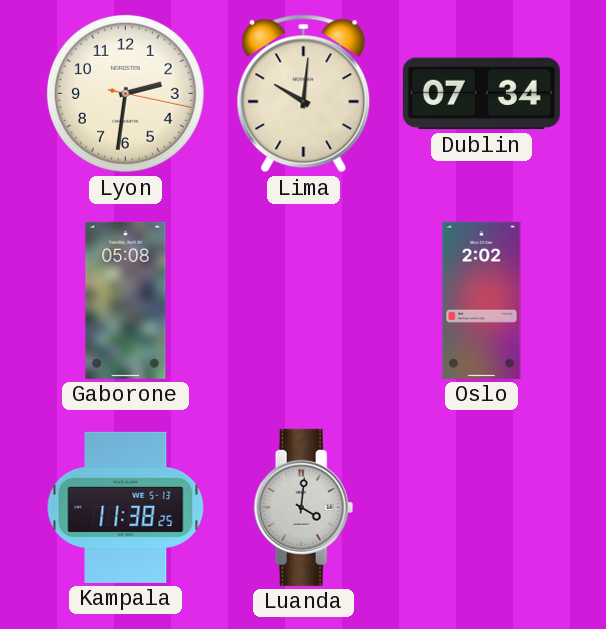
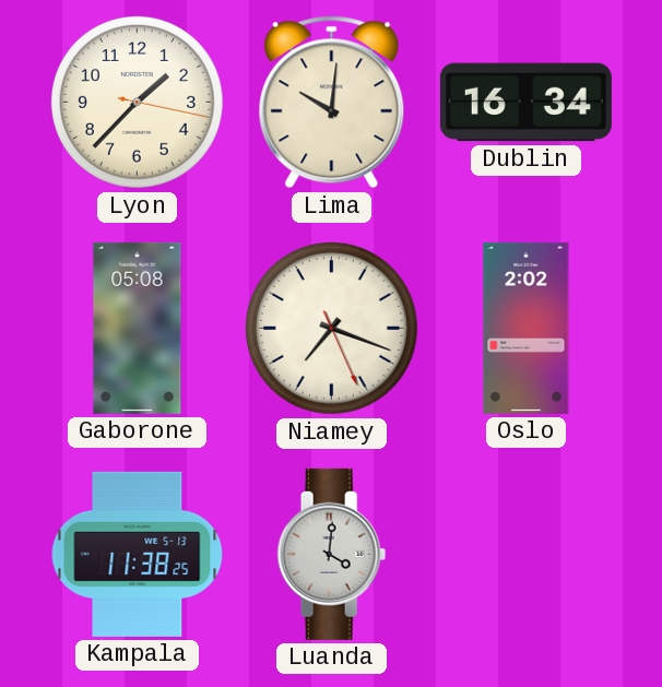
Lyon: 2:31 -> 1:37
Dublin: 07:34 -> 16:34
Niamey: none -> 7:18
